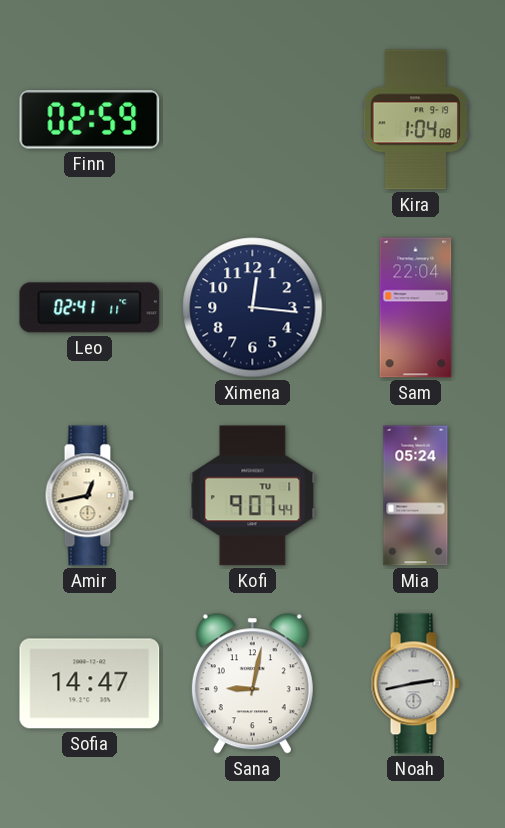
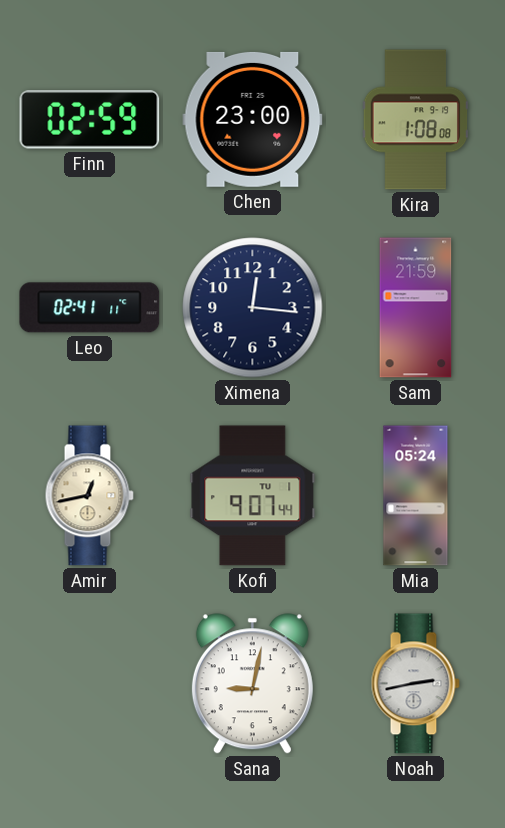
Chen: none -> 23:00
Kira: 1:04 -> 1:08
Sam: 22:04 -> 21:59
Sofia: 14:47 -> none
